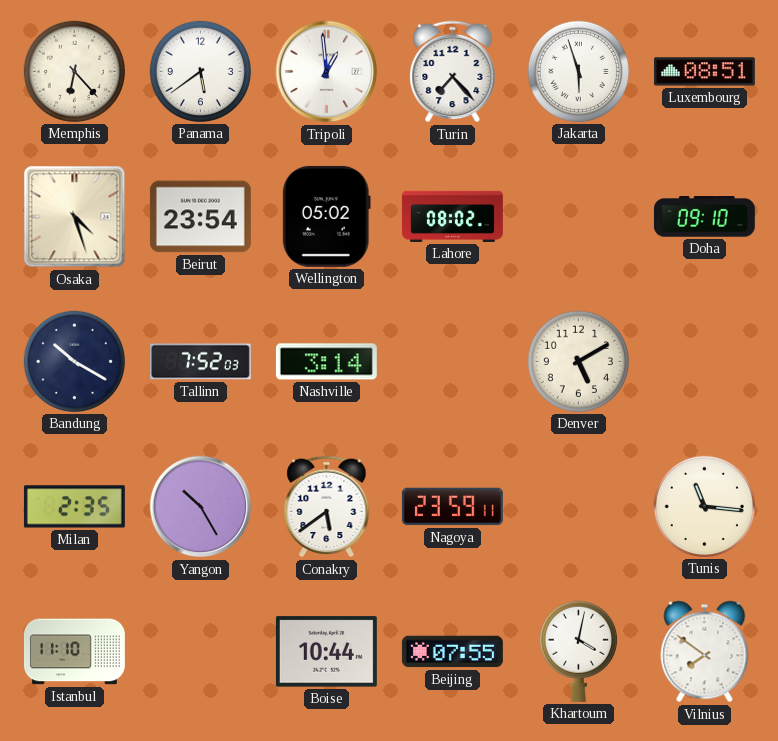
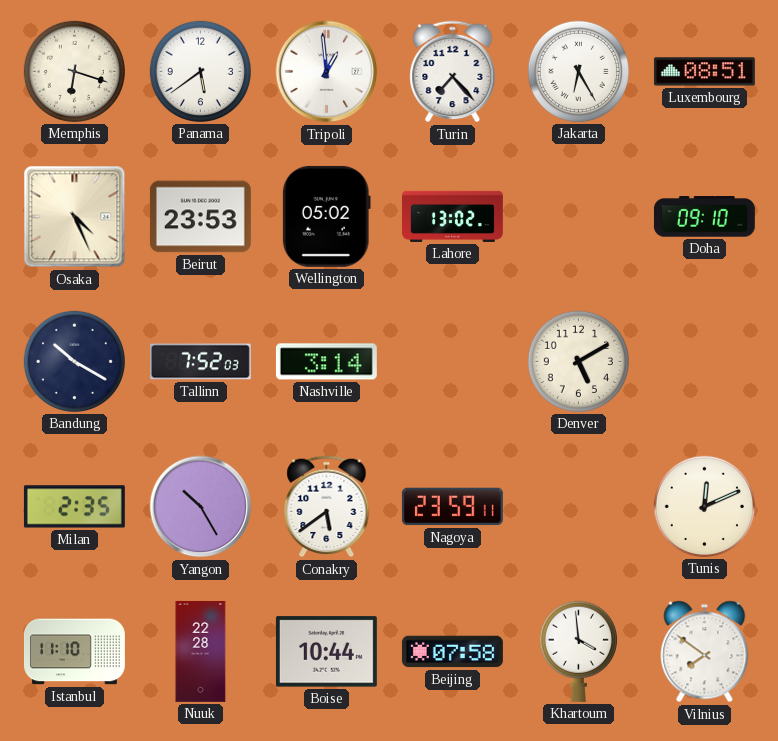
Memphis: 6:23 -> 6:18
Jakarta: 5:57 -> 6:25
Osaka: 4:27 -> 4:26
Beirut: 23:54 -> 23:53
Lahore: 08:02 -> 13:02
Tunis: 11:16 -> 12:11
Nuuk: none -> 22:28
Beijing: 07:55 -> 07:58
Khartoum: 4:02 -> 3:59
